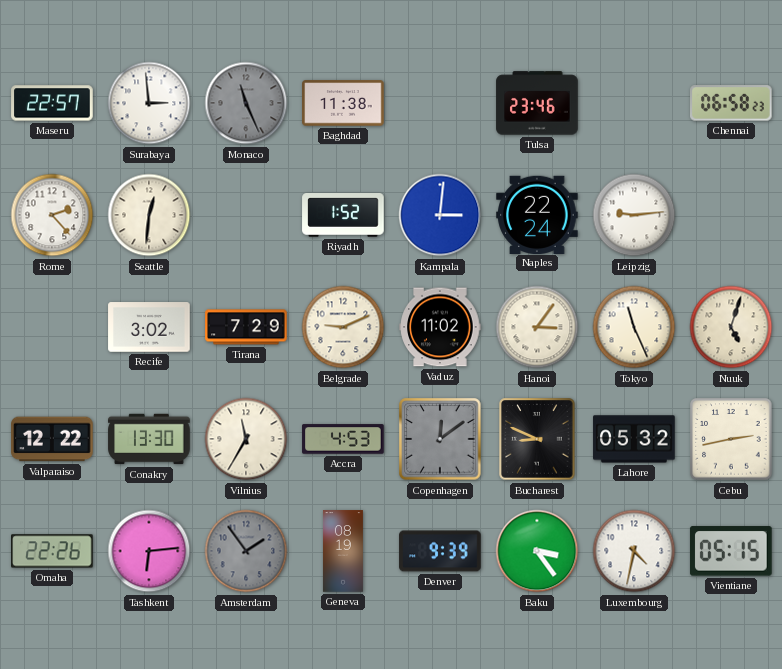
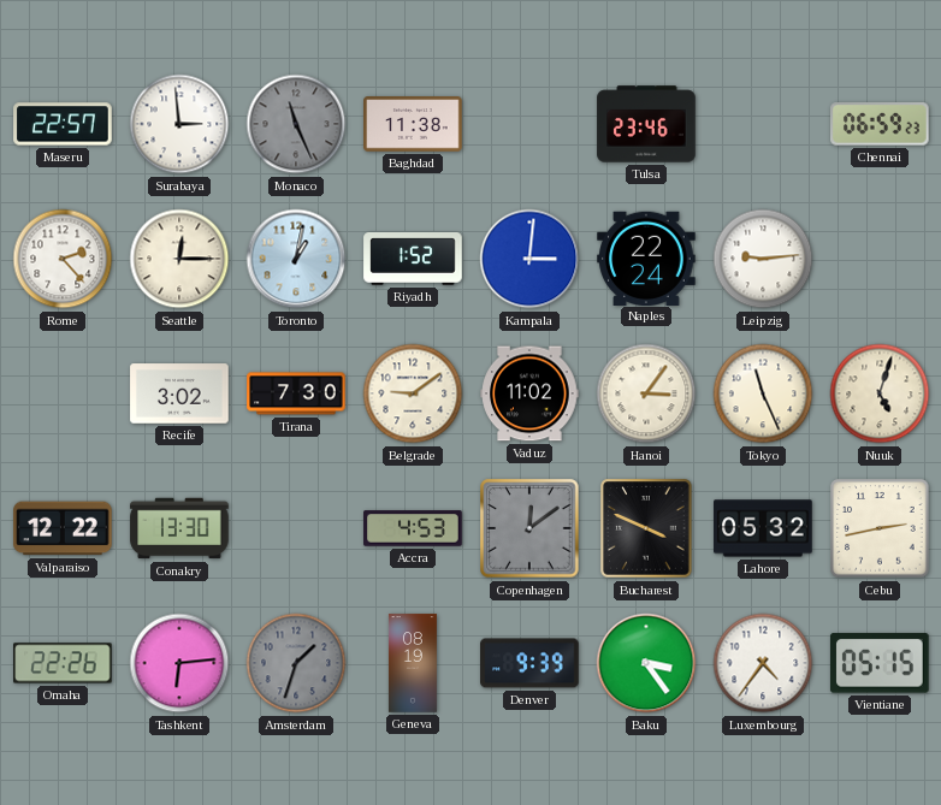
Chennai: 06:58 -> 06:59
Seattle: 12:31 -> 12:15
Toronto: none -> 1:02
Tirana: 7:29 -> 7:30
Belgrade: 9:11 -> 9:09
Vilnius: 11:35 -> none
Bucharest: 8:49 -> 3:49
Amsterdam: 1:54 -> 1:33
Luxembourg: 4:32 -> 4:36
